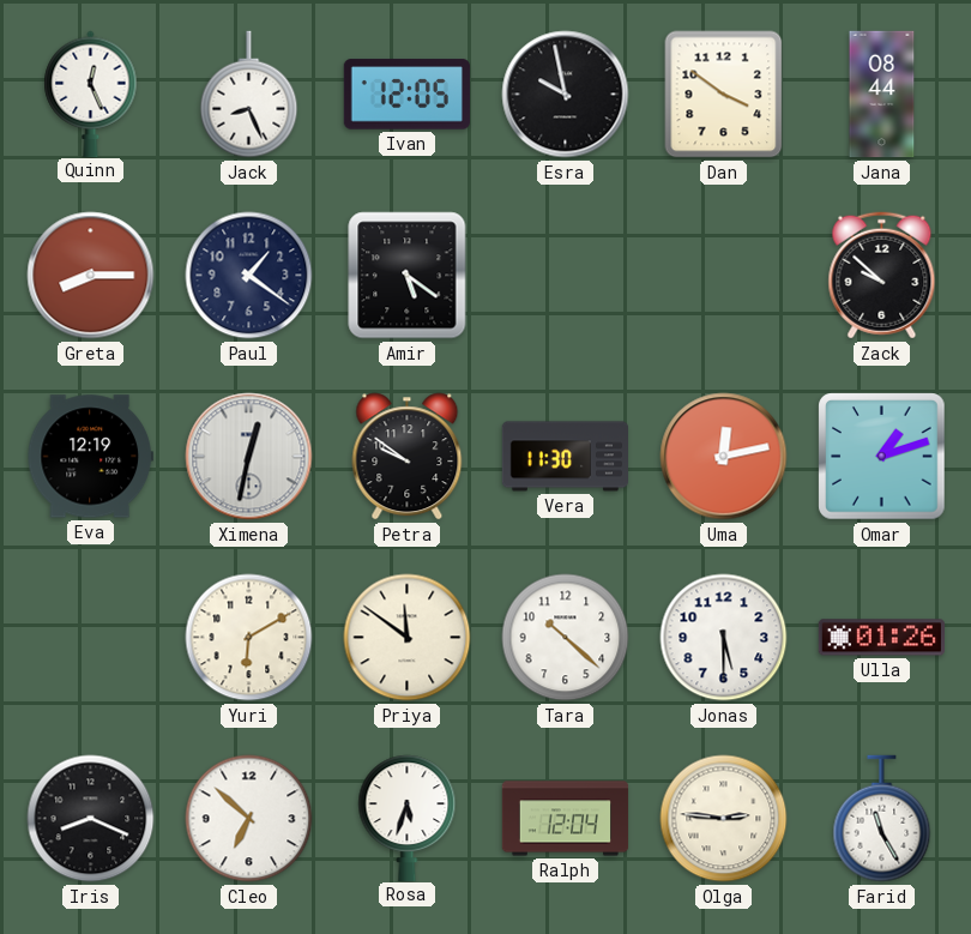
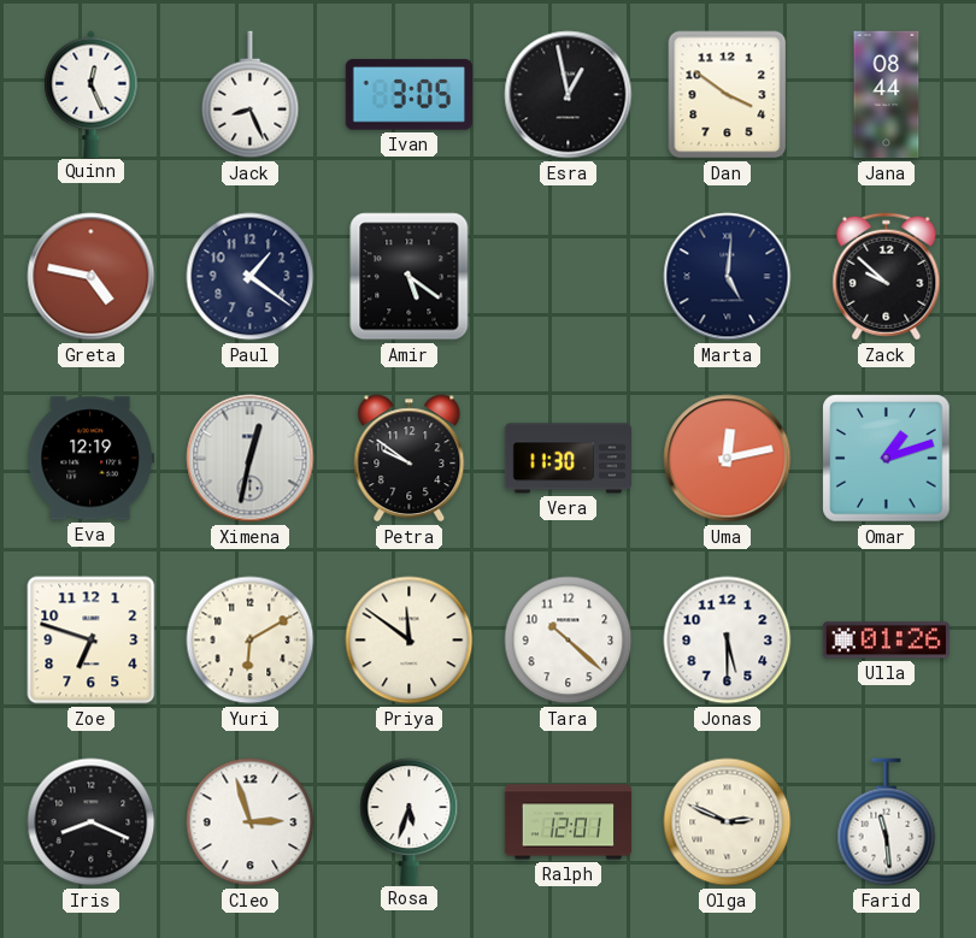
Ivan: 12:05 -> 3:05
Esra: 9:58 -> 12:58
Greta: 8:15 -> 4:47
Marta: none -> 5:01
Zoe: none -> 6:48
Cleo: 6:52 -> 2:57
Ralph: 12:04 -> 12:01
Olga: 2:46 -> 2:49
Farid: 11:25 -> 11:29
